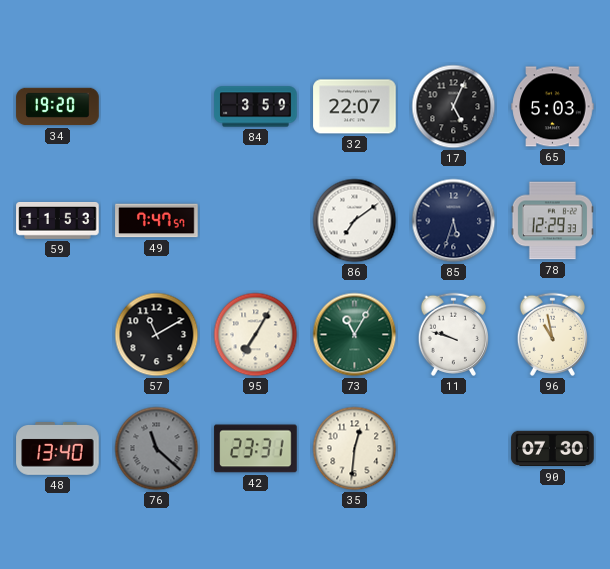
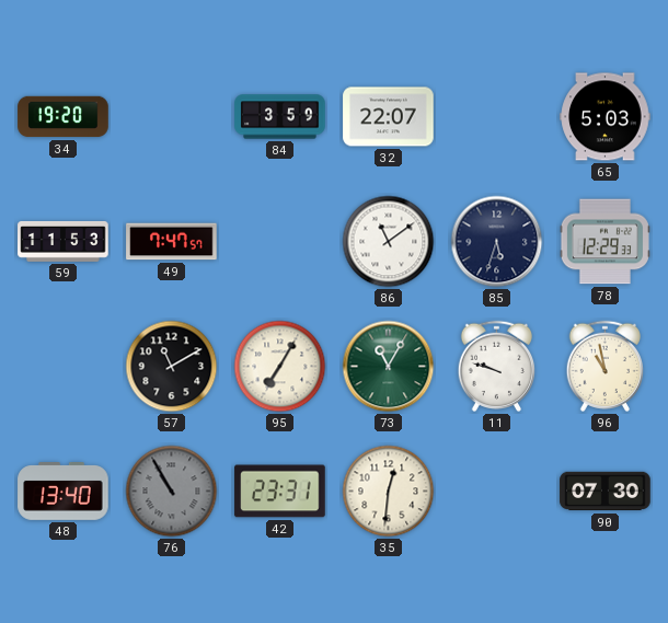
17: 5:04 -> none
86: 7:09 -> 11:09
76: 11:22 -> 10:55
